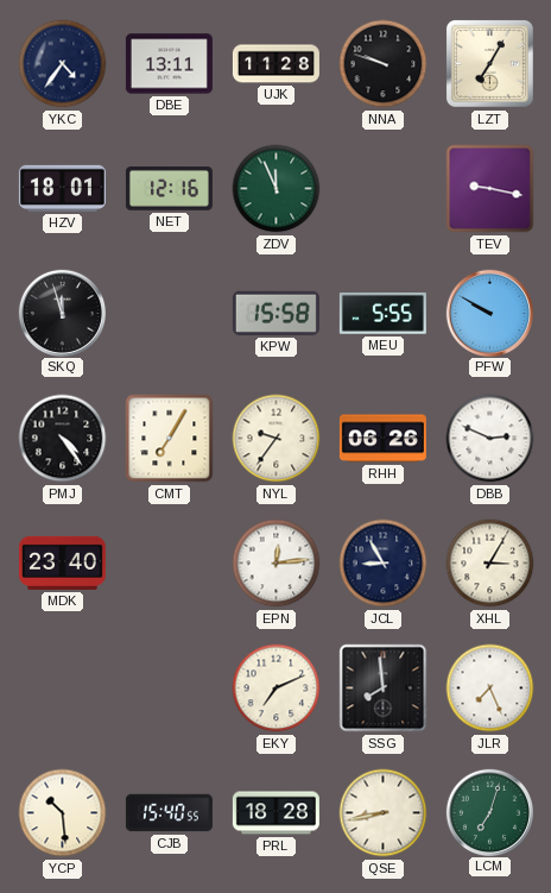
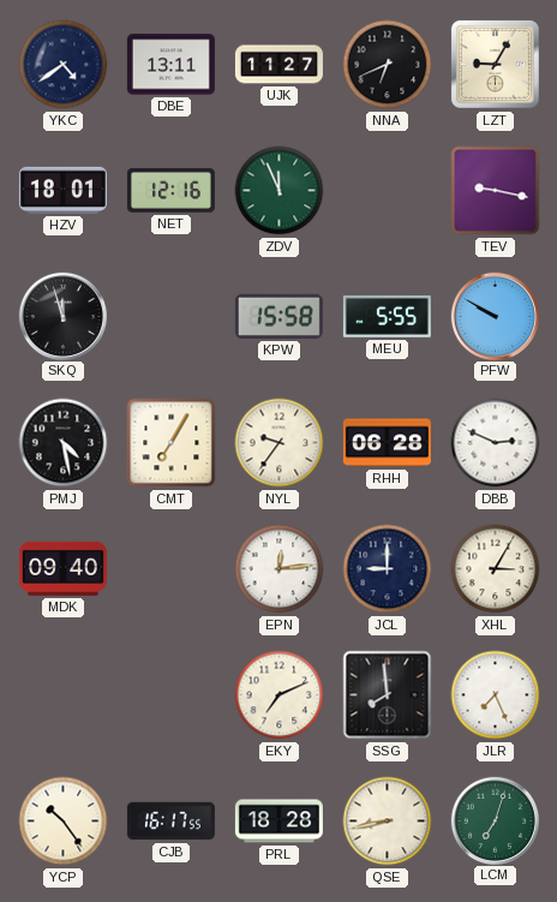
YKC: 4:36 -> 4:39
UJK: 11:28 -> 11:27
NNA: 9:48 -> 6:41
LZT: 7:05 -> 9:05
PMJ: 4:24 -> 4:28
RHH: 06:26 -> 06:28
MDK: 23:40 -> 09:40
JCL: 8:55 -> 9:00
YCP: 10:29 -> 10:24
CJB: 15:40 -> 16:17
